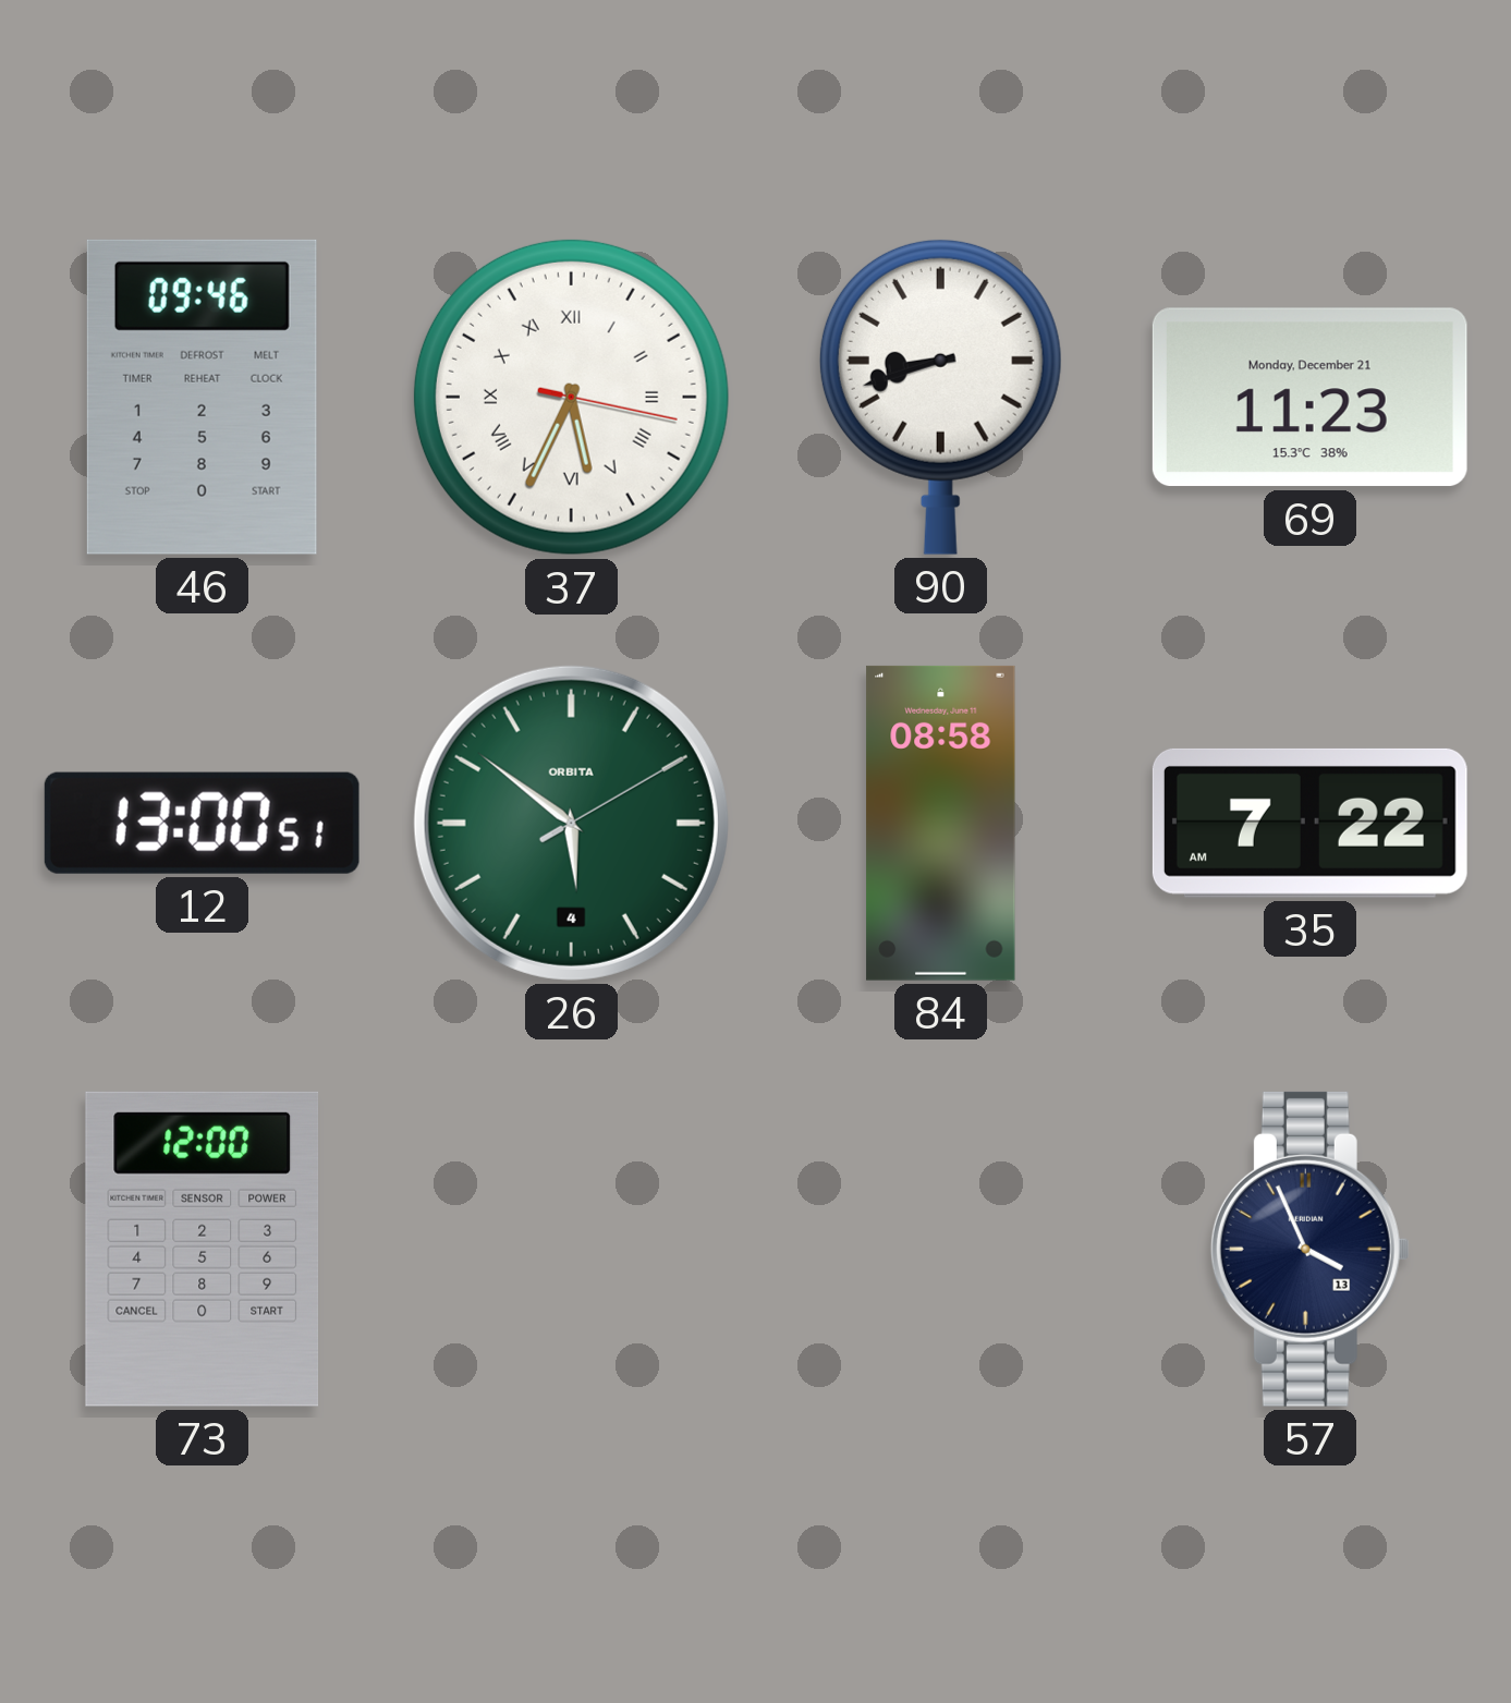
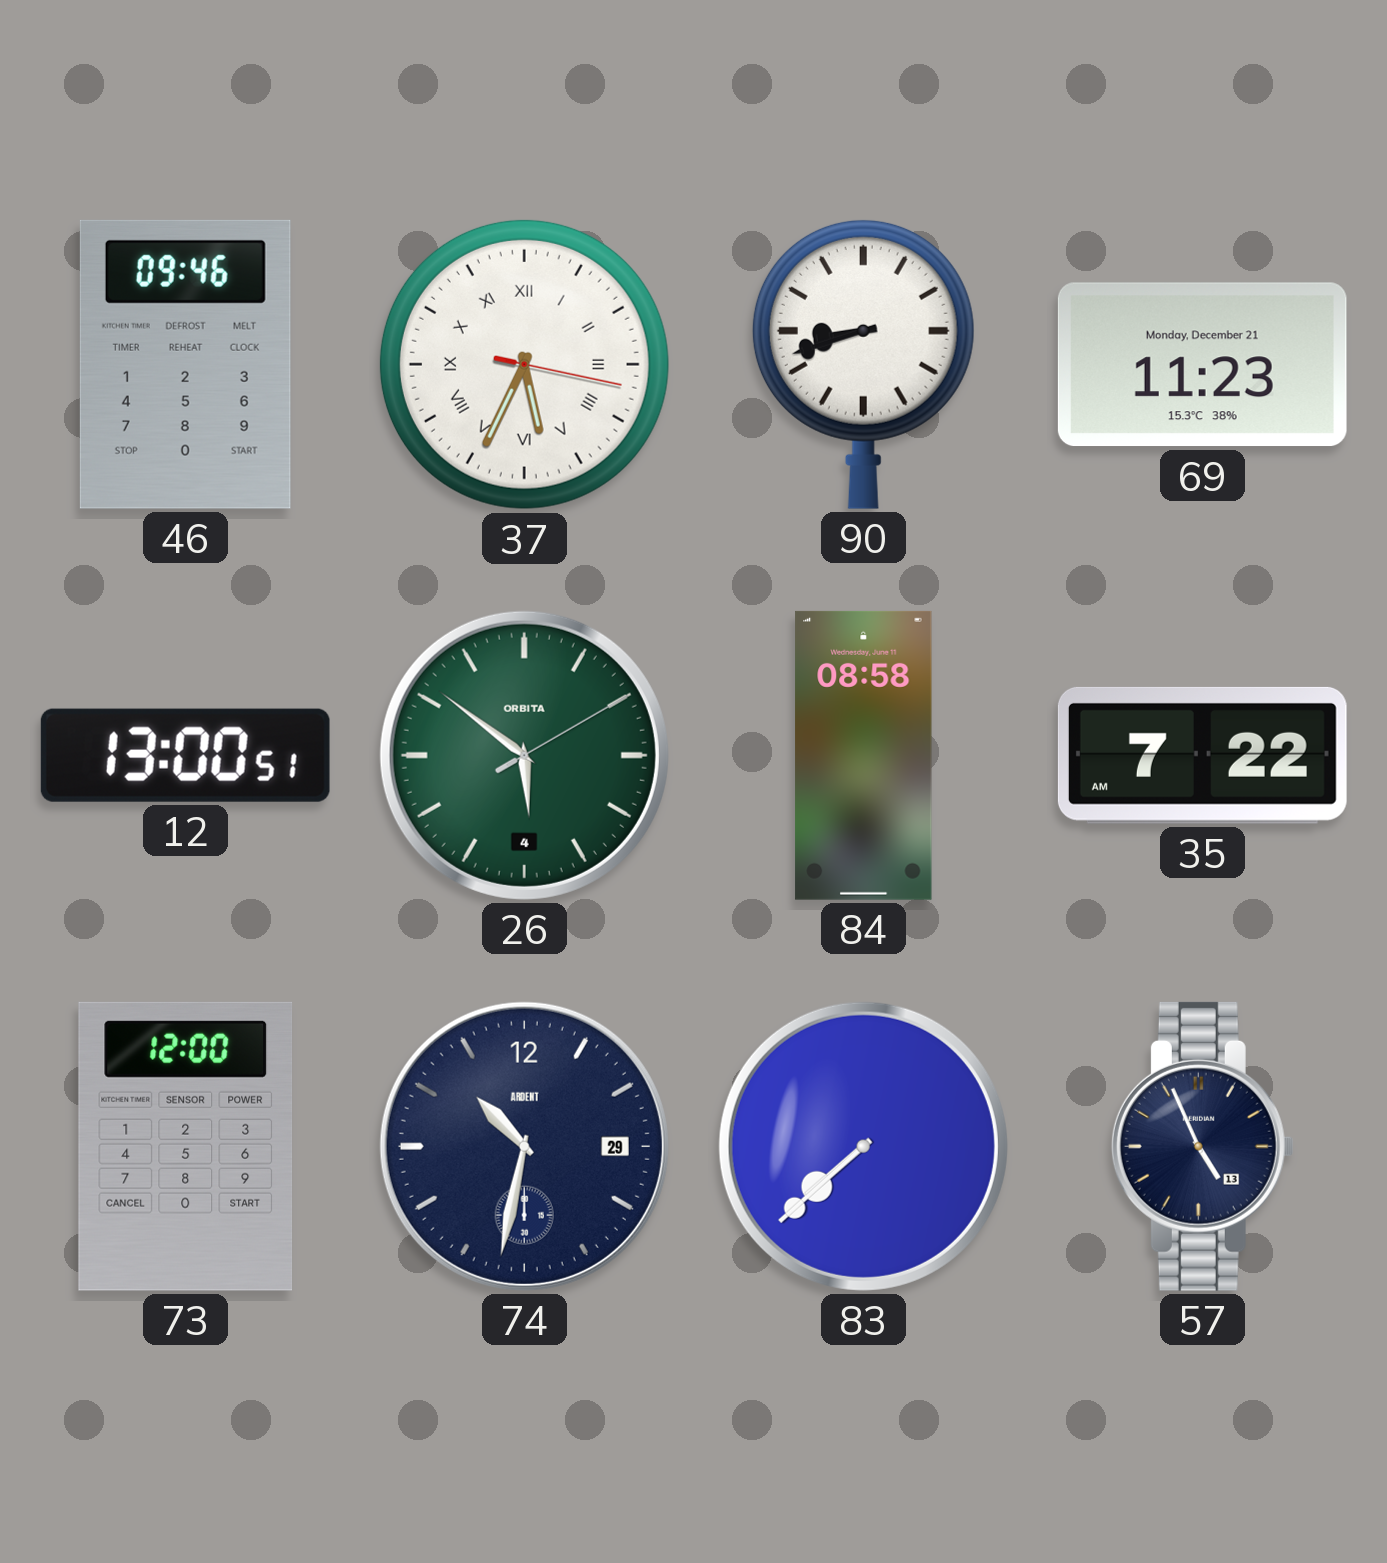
74: none -> 10:32
83: none -> 7:38
57: 3:56 -> 4:56
